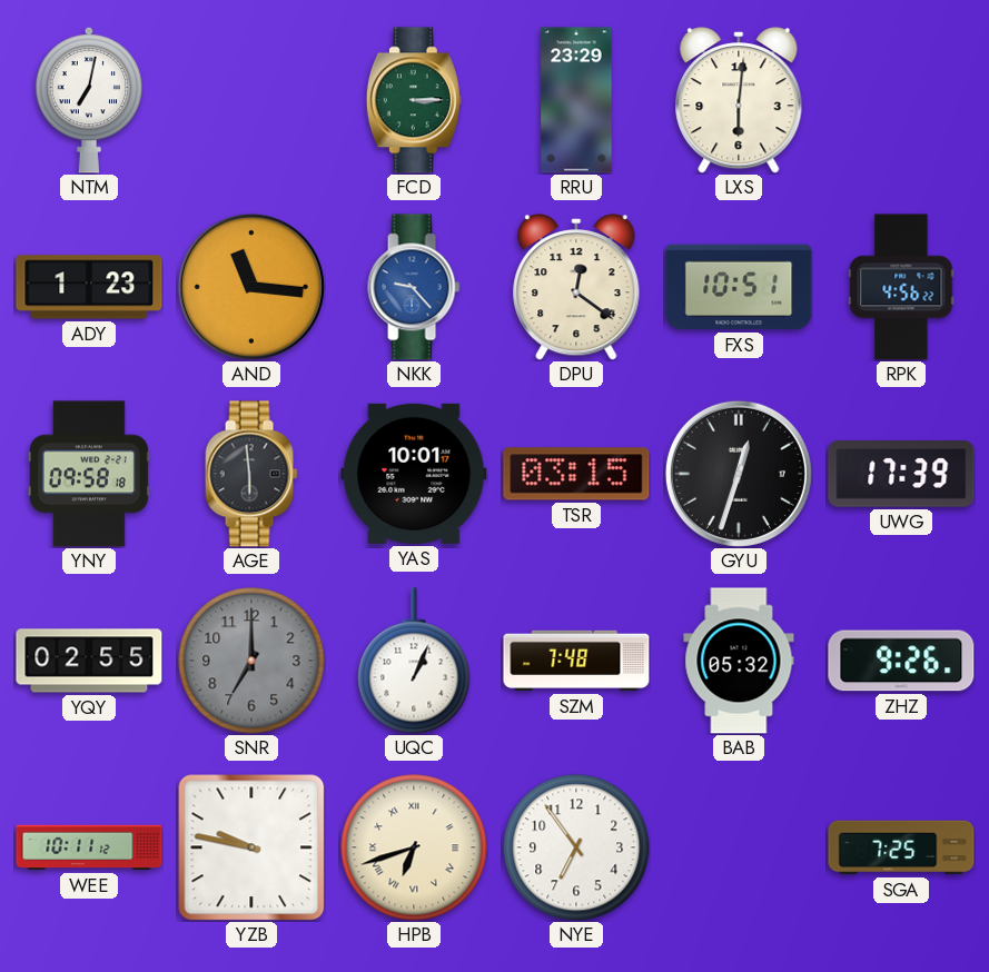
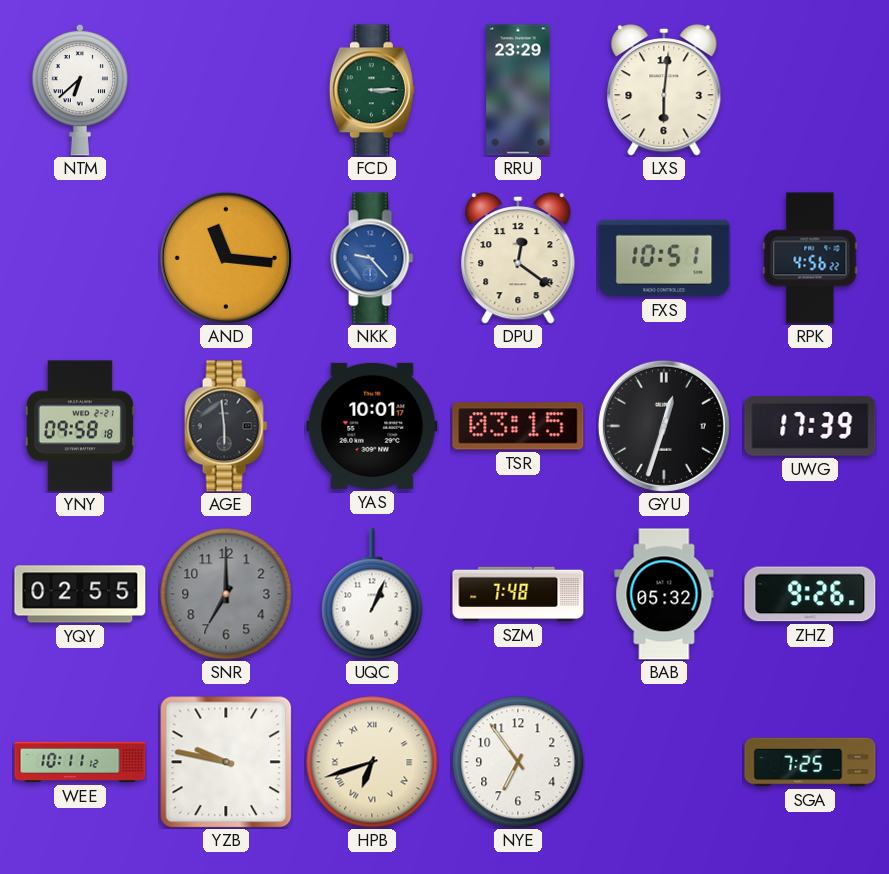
NTM: 7:02 -> 6:38
ADY: 1:23 -> none
